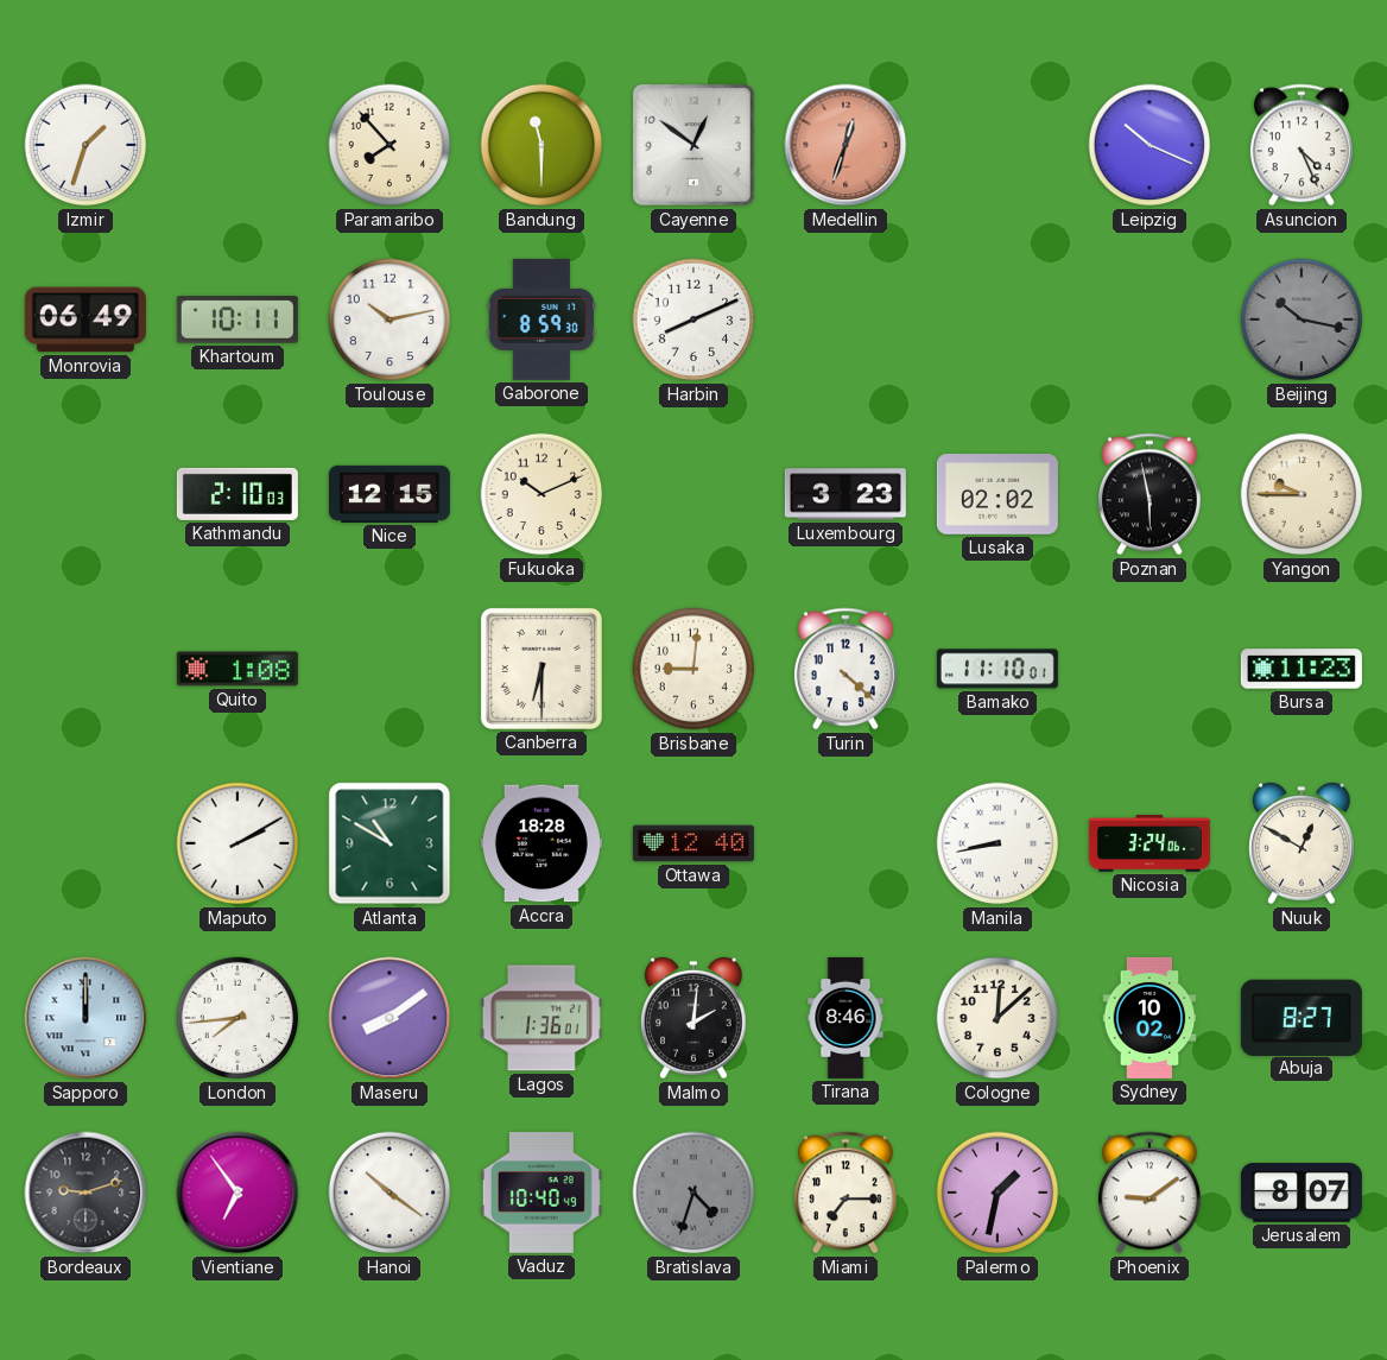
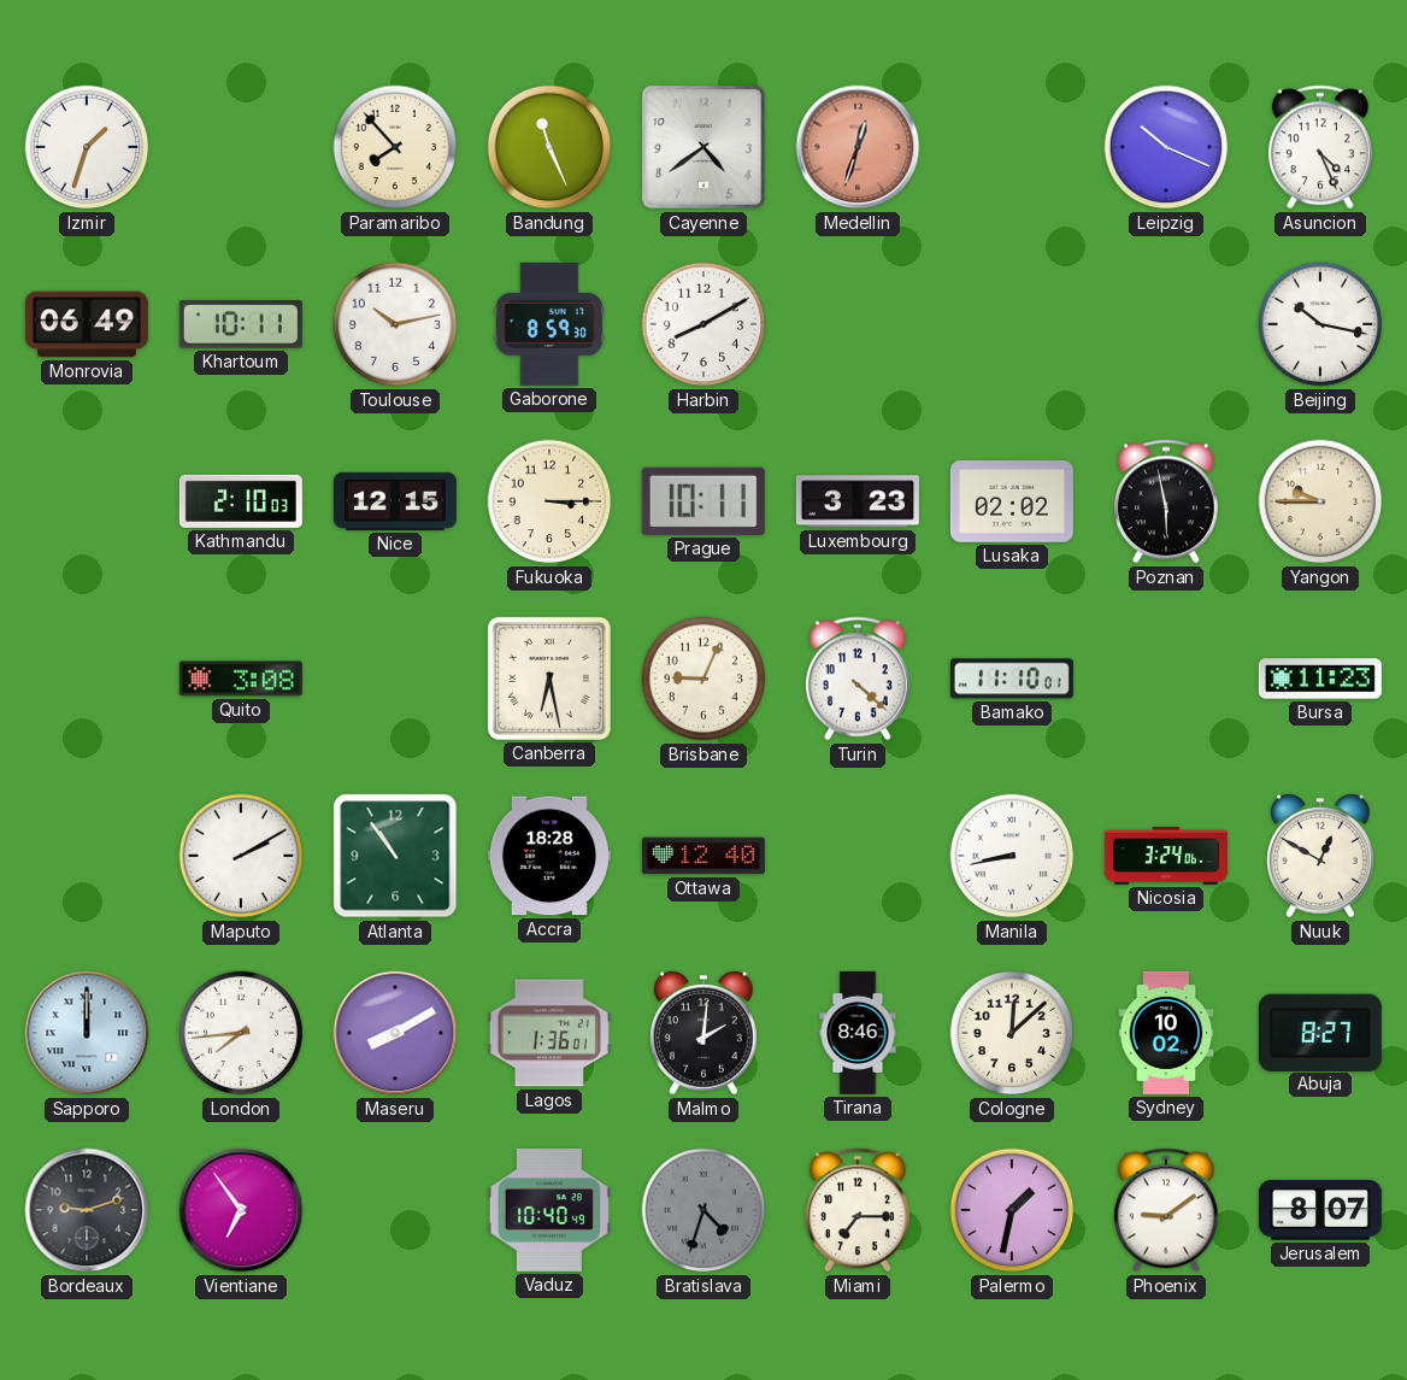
Bandung: 11:30 -> 11:26
Cayenne: 12:51 -> 4:39
Harbin: 8:11 -> 8:10
Beijing dial: grey -> white
Fukuoka: 10:11 -> 3:15
Prague: none -> 10:11
Quito: 1:08 -> 3:08
Canberra: 6:30 -> 6:28
Brisbane: 9:01 -> 9:04
Atlanta: 10:50 -> 10:54
Maseru: 8:09 -> 8:10
Hanoi: 10:21 -> none
